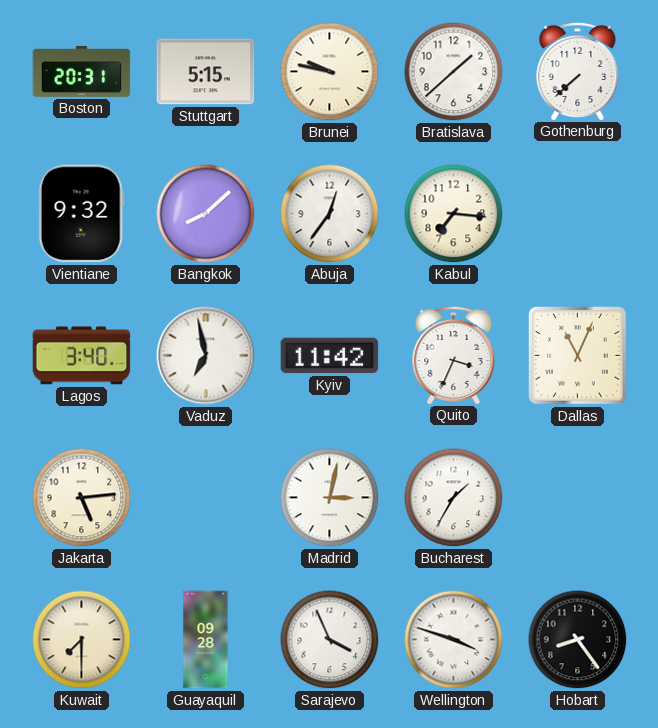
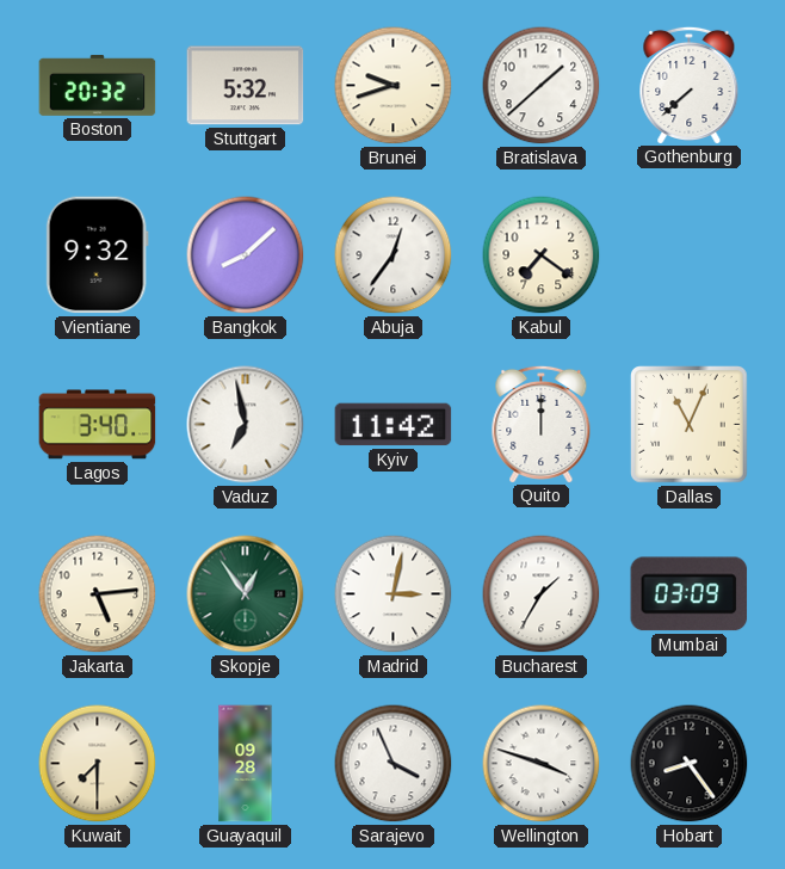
Boston: 20:31 -> 20:32
Stuttgart: 5:15 -> 5:32
Brunei: 9:47 -> 9:42
Kabul: 7:16 -> 7:21
Quito: 3:34 -> 12:00
Skopje: none -> 12:54
Mumbai: none -> 03:09
